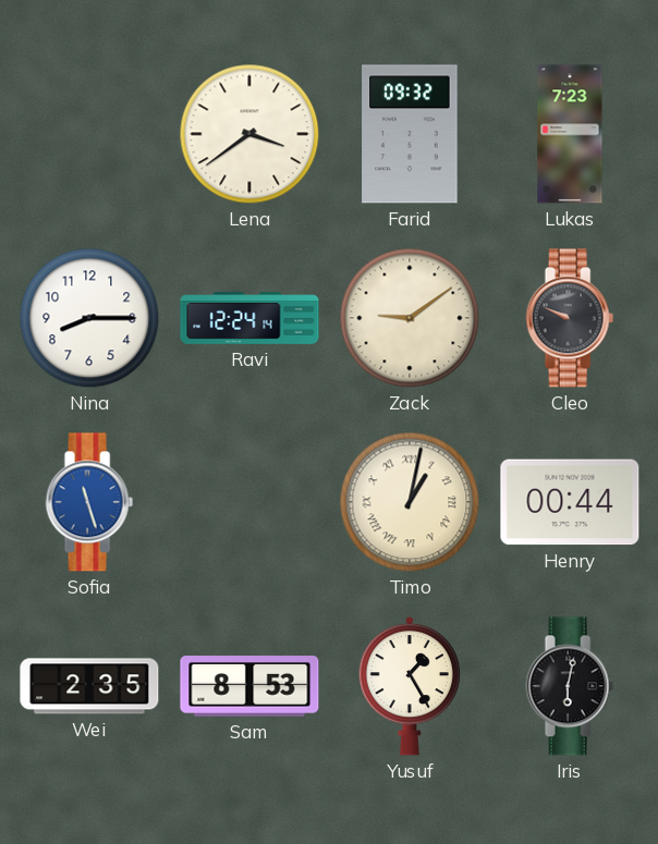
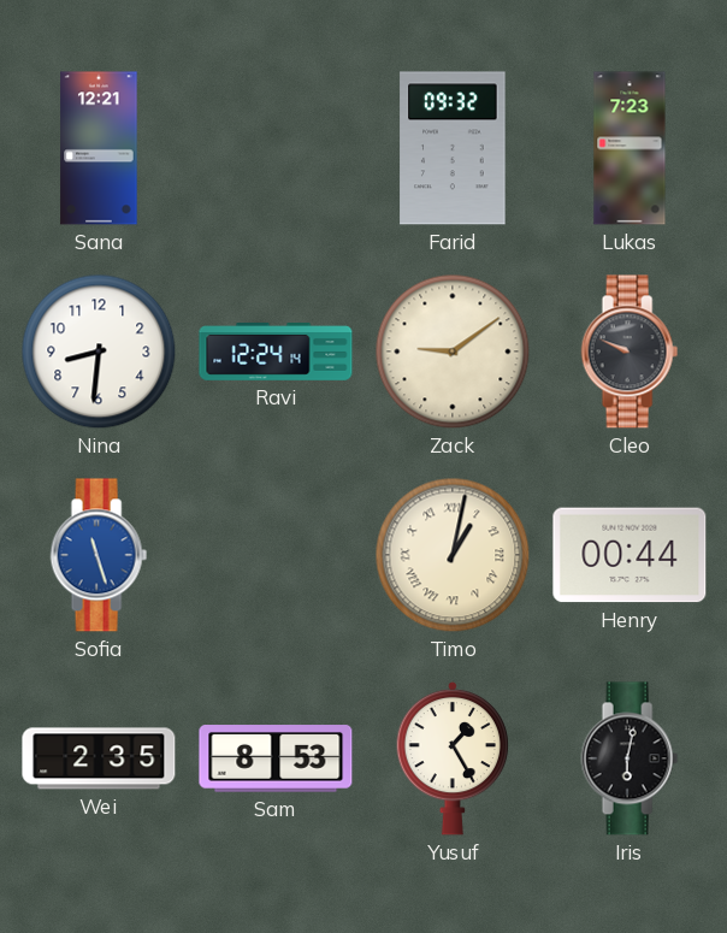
Sana: none -> 12:21
Lena: 3:39 -> none
Nina: 8:15 -> 8:31
